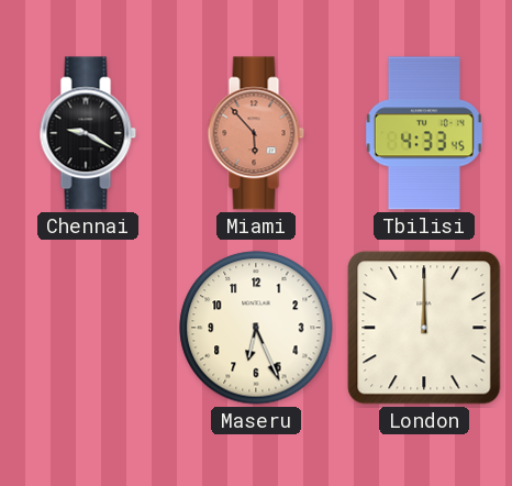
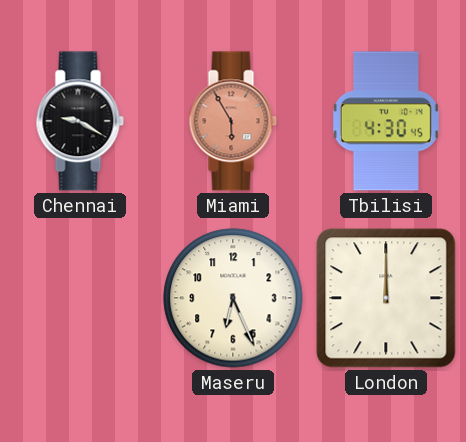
Miami: 5:53 -> 5:55
Tbilisi: 4:33 -> 4:30
